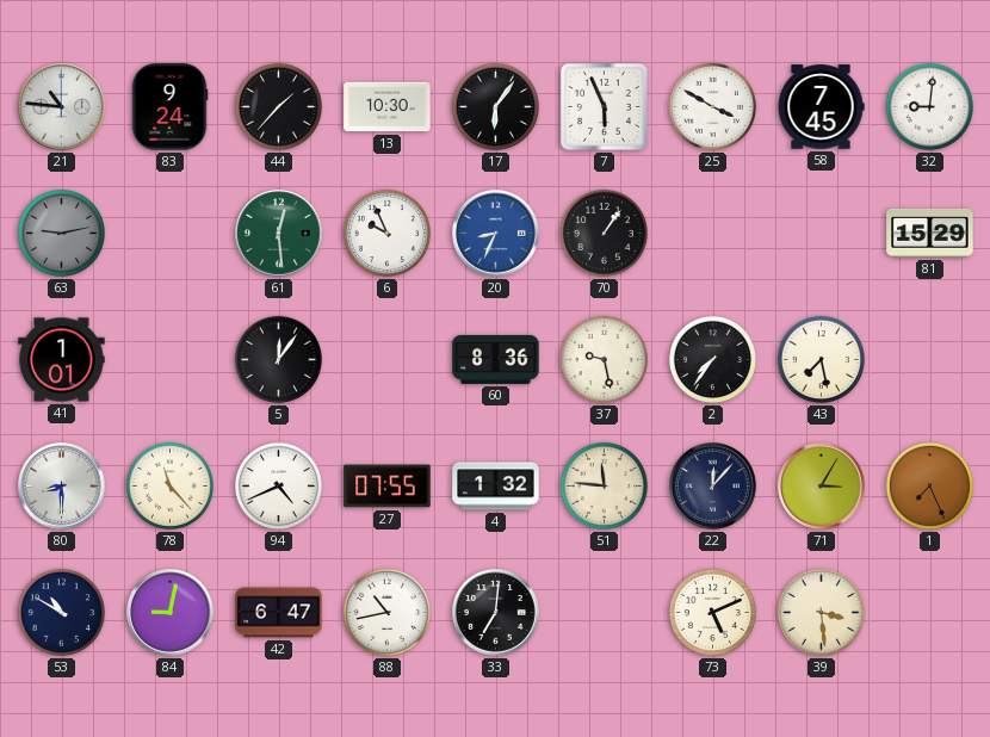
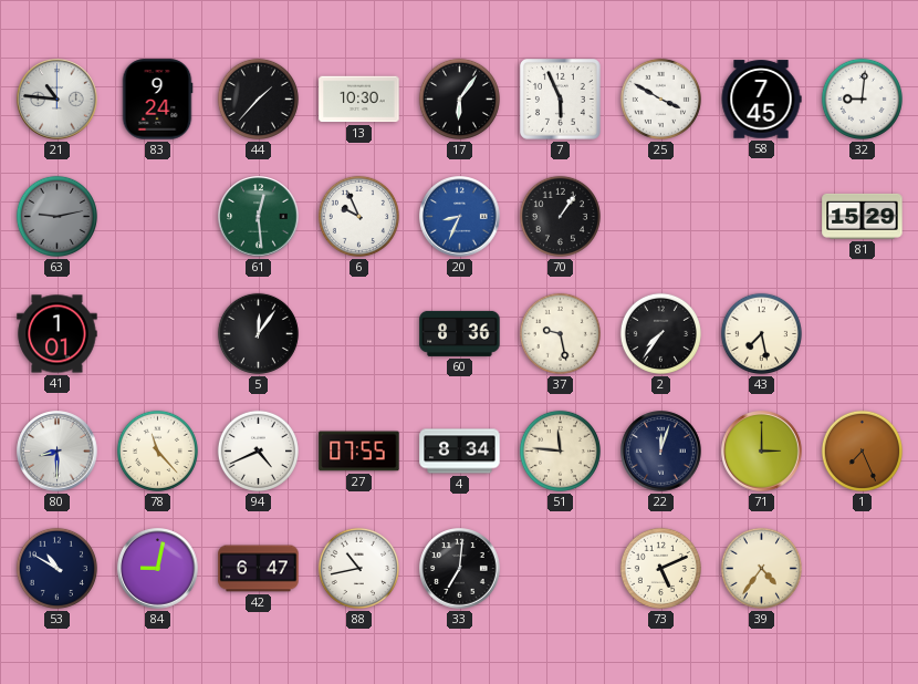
4: 1:32 -> 8:34
22: 12:07 -> 12:03
71: 3:05 -> 3:00
39: 3:29 -> 4:36
